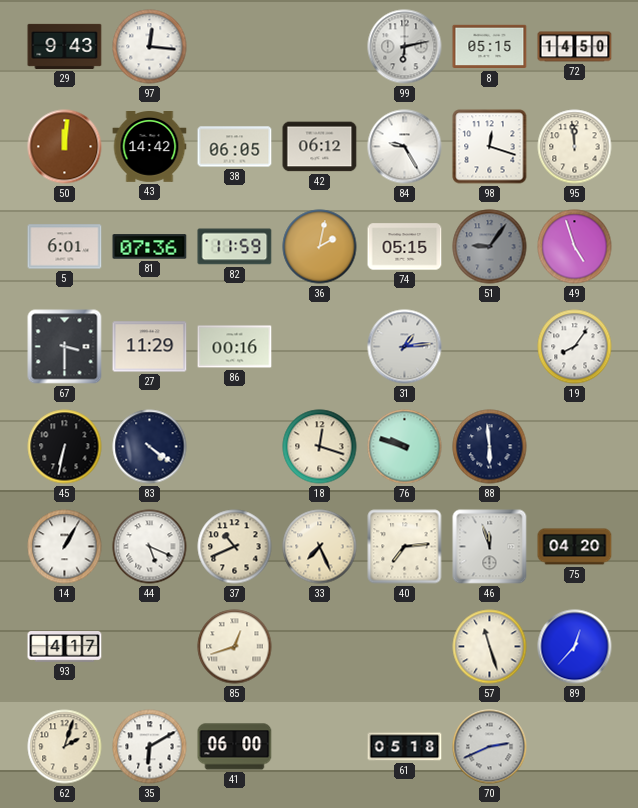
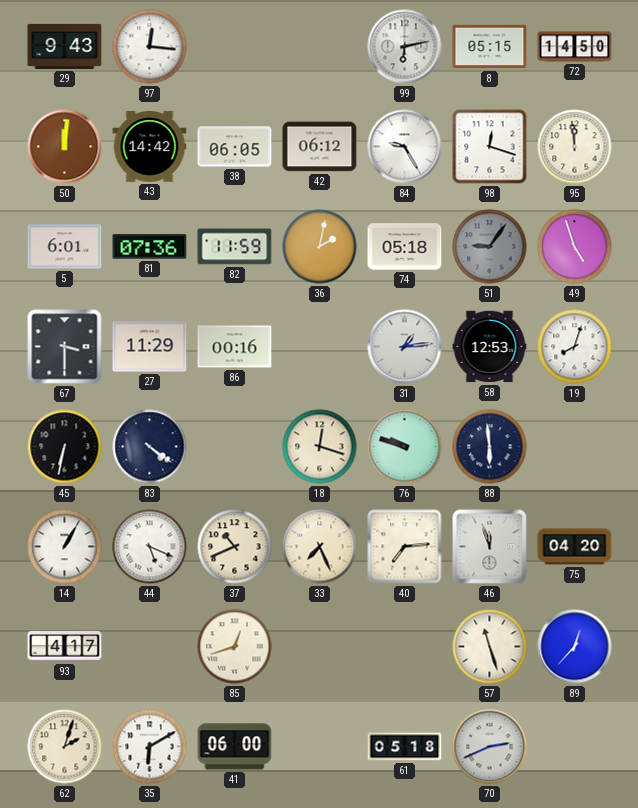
74: 05:15 -> 05:18
58: none -> 12:53
19: 8:06 -> 8:03
